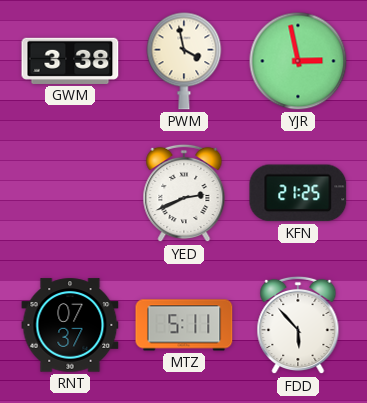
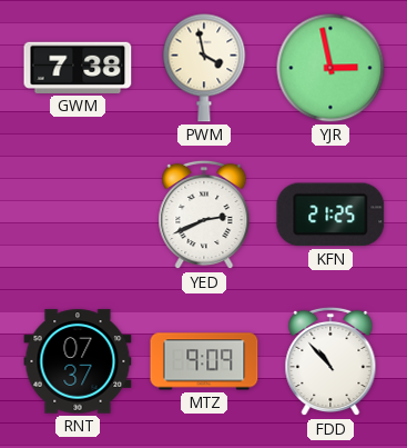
GWM: 3:38 -> 7:38
MTZ: 5:11 -> 9:09
FDD: 5:53 -> 10:53
